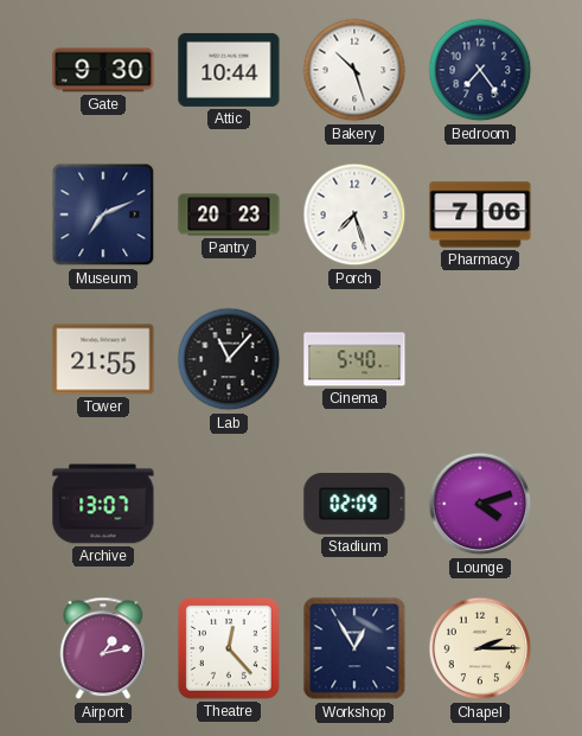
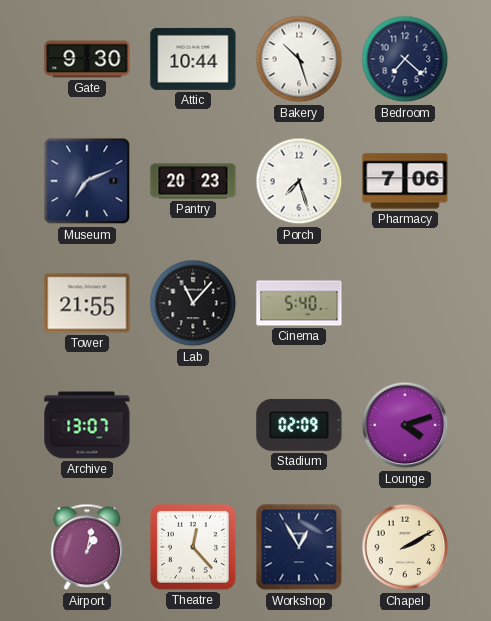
Bedroom: 7:24 -> 7:22
Airport: 1:13 -> 1:02
Chapel: 2:15 -> 2:10
